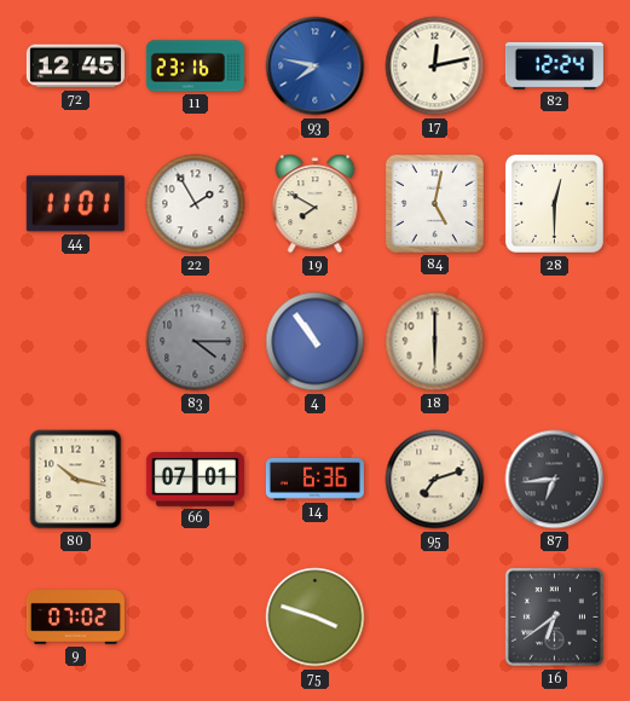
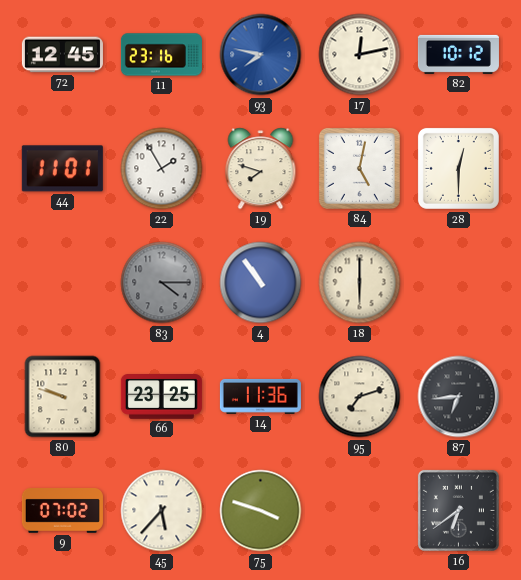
82: 12:24 -> 10:12
19: 7:50 -> 7:48
80: 10:17 -> 9:48
66: 07:01 -> 23:25
14: 6:36 -> 11:36
45: none -> 5:37
